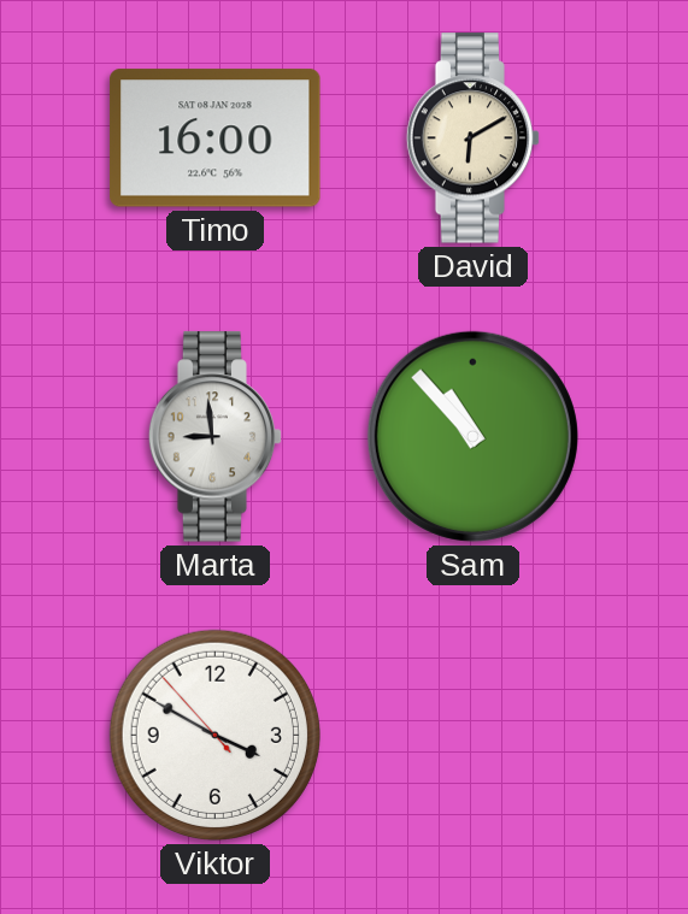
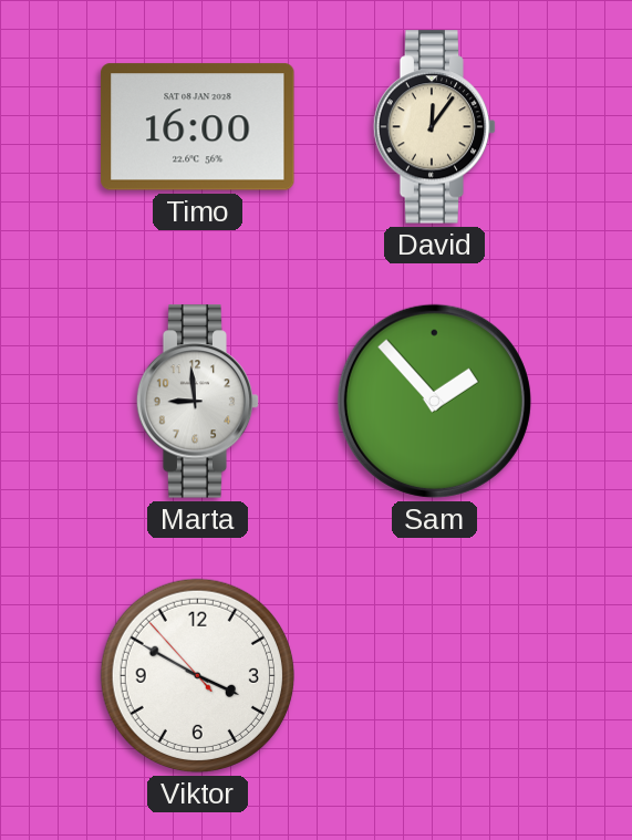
David: 6:10 -> 12:06
Sam: 10:53 -> 1:53
